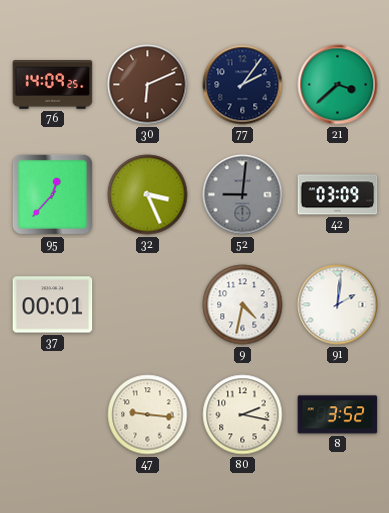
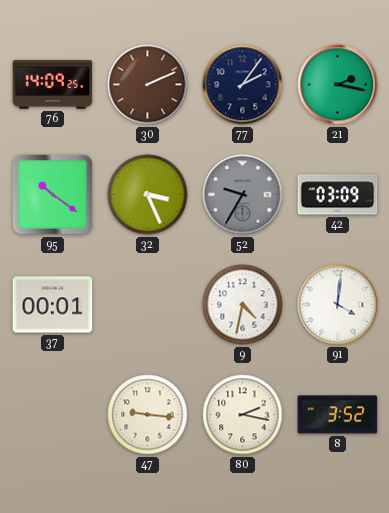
30: 6:11 -> 2:11
21: 3:38 -> 2:17
95: 12:37 -> 10:21
52: 9:01 -> 9:35
91: 2:01 -> 4:01
